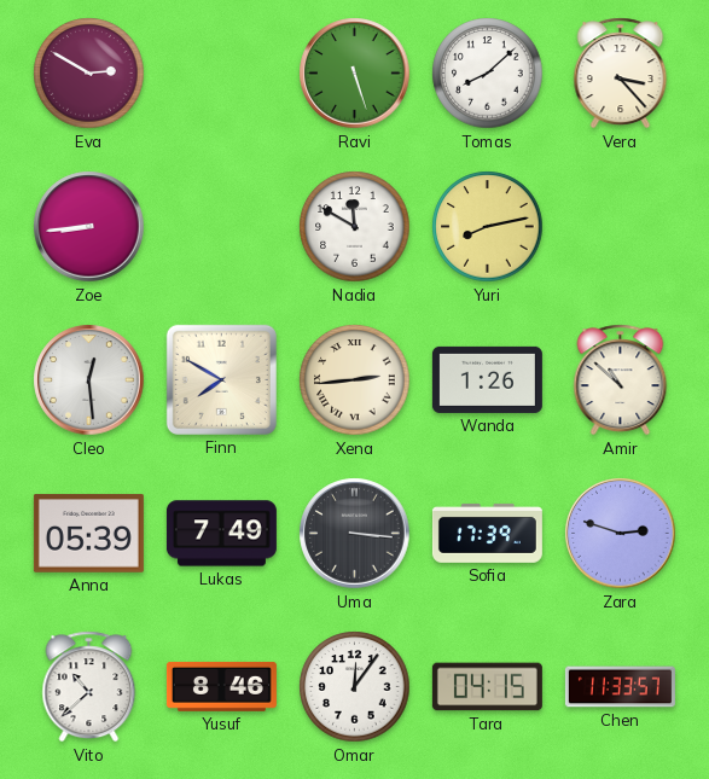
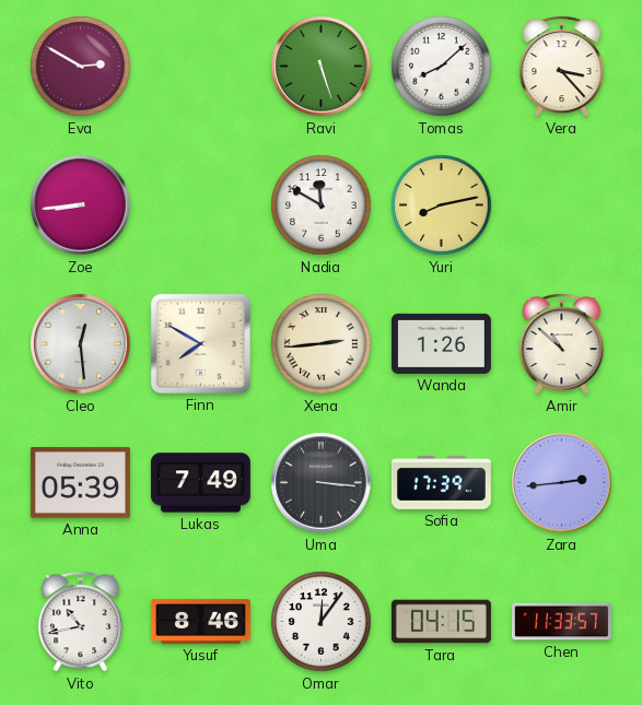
Zara: 2:48 -> 2:44
Vito: 10:38 -> 10:43
